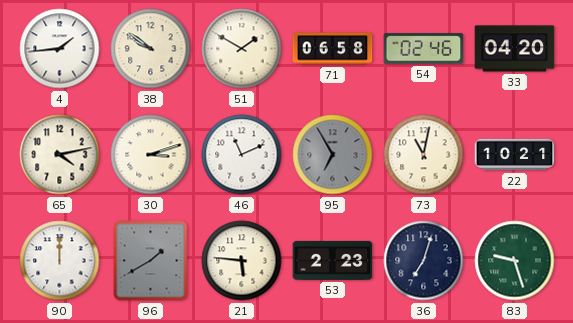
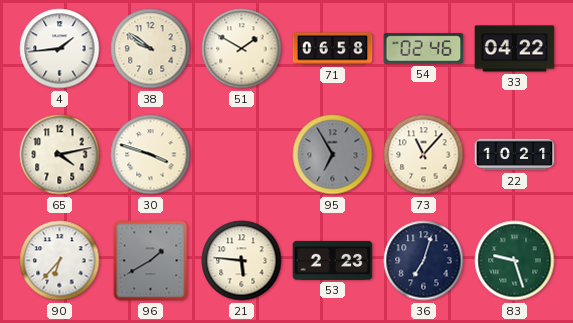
33: 04:20 -> 04:22
30: 3:12 -> 3:48
46: 11:11 -> none
73: 11:02 -> 11:07
90: 12:00 -> 6:37
